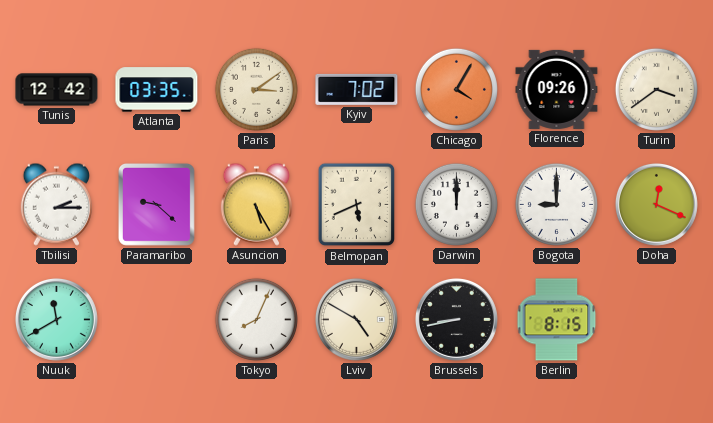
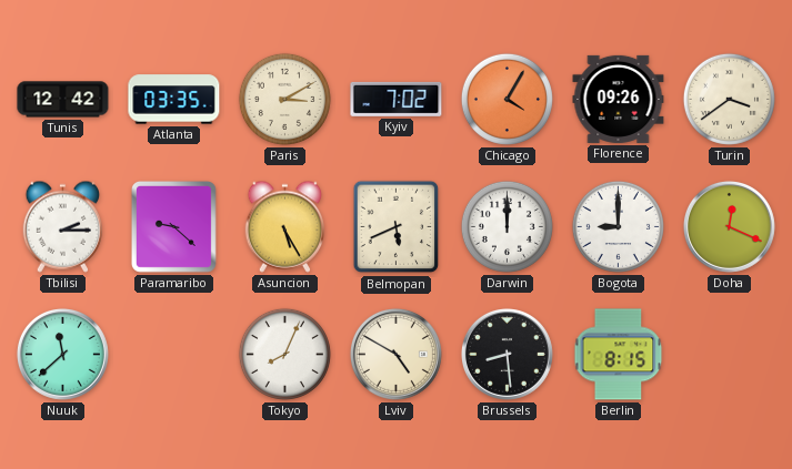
Paris: 3:09 -> 3:10
Nuuk: 11:40 -> 11:38
Brussels: 8:43 -> 8:29
